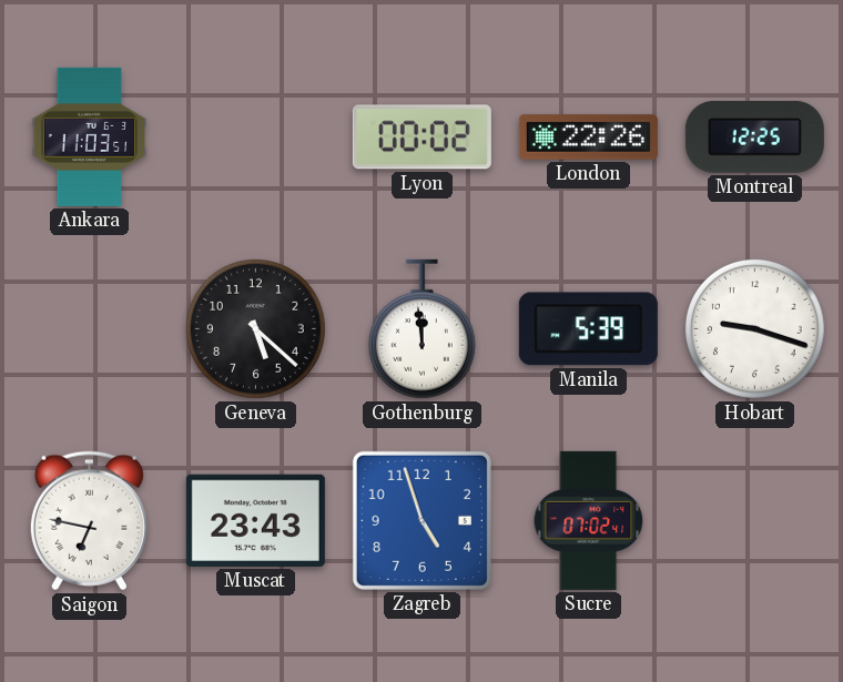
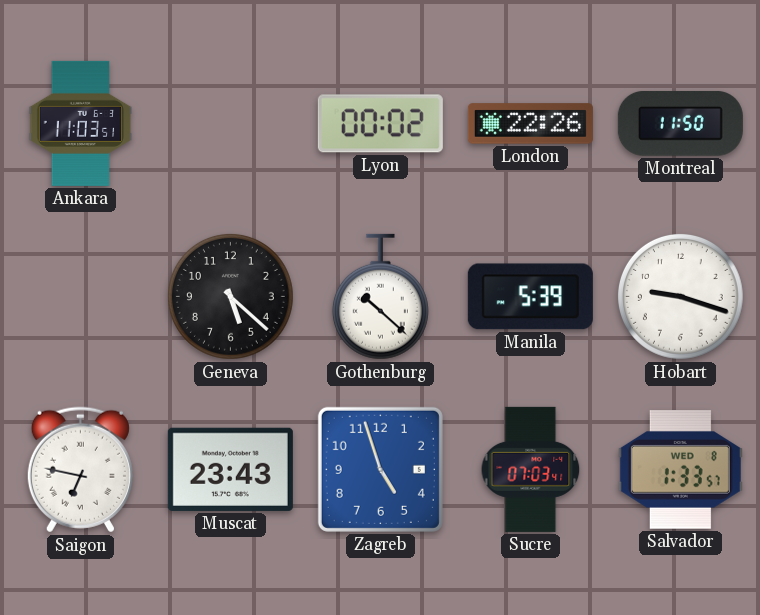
Montreal: 12:25 -> 11:50
Gothenburg: 11:59 -> 10:22
Sucre: 07:02 -> 07:03
Salvador: none -> 1:33
